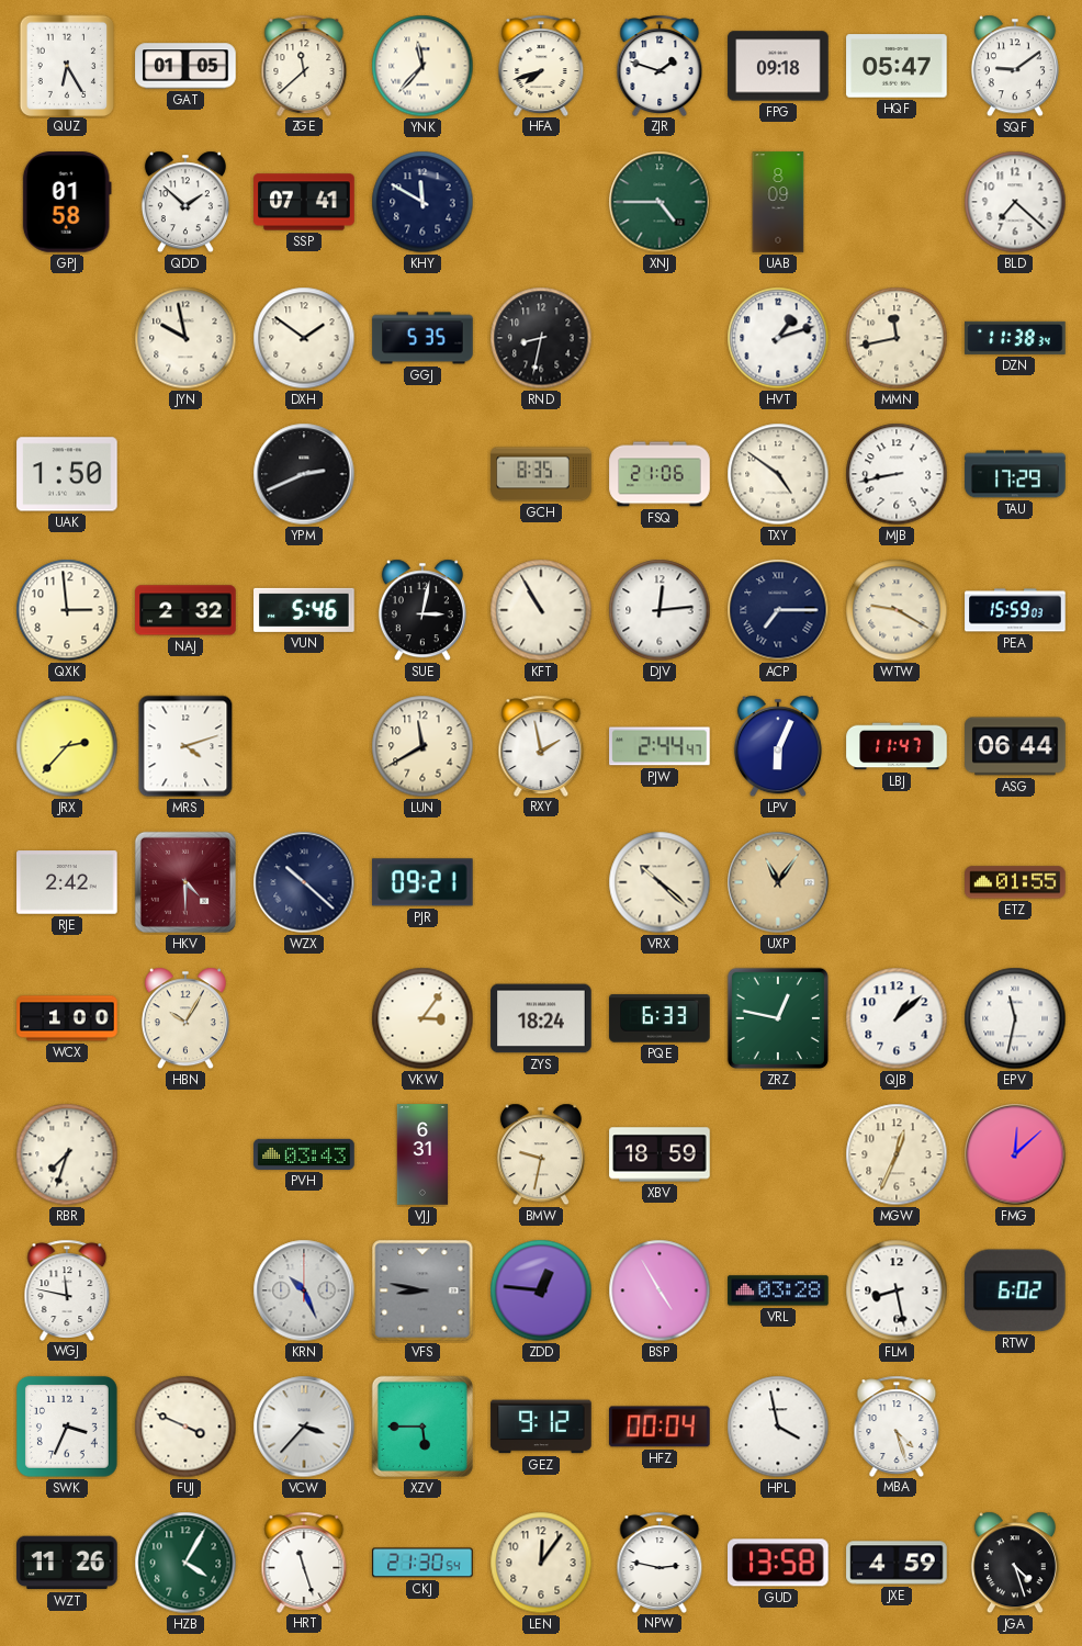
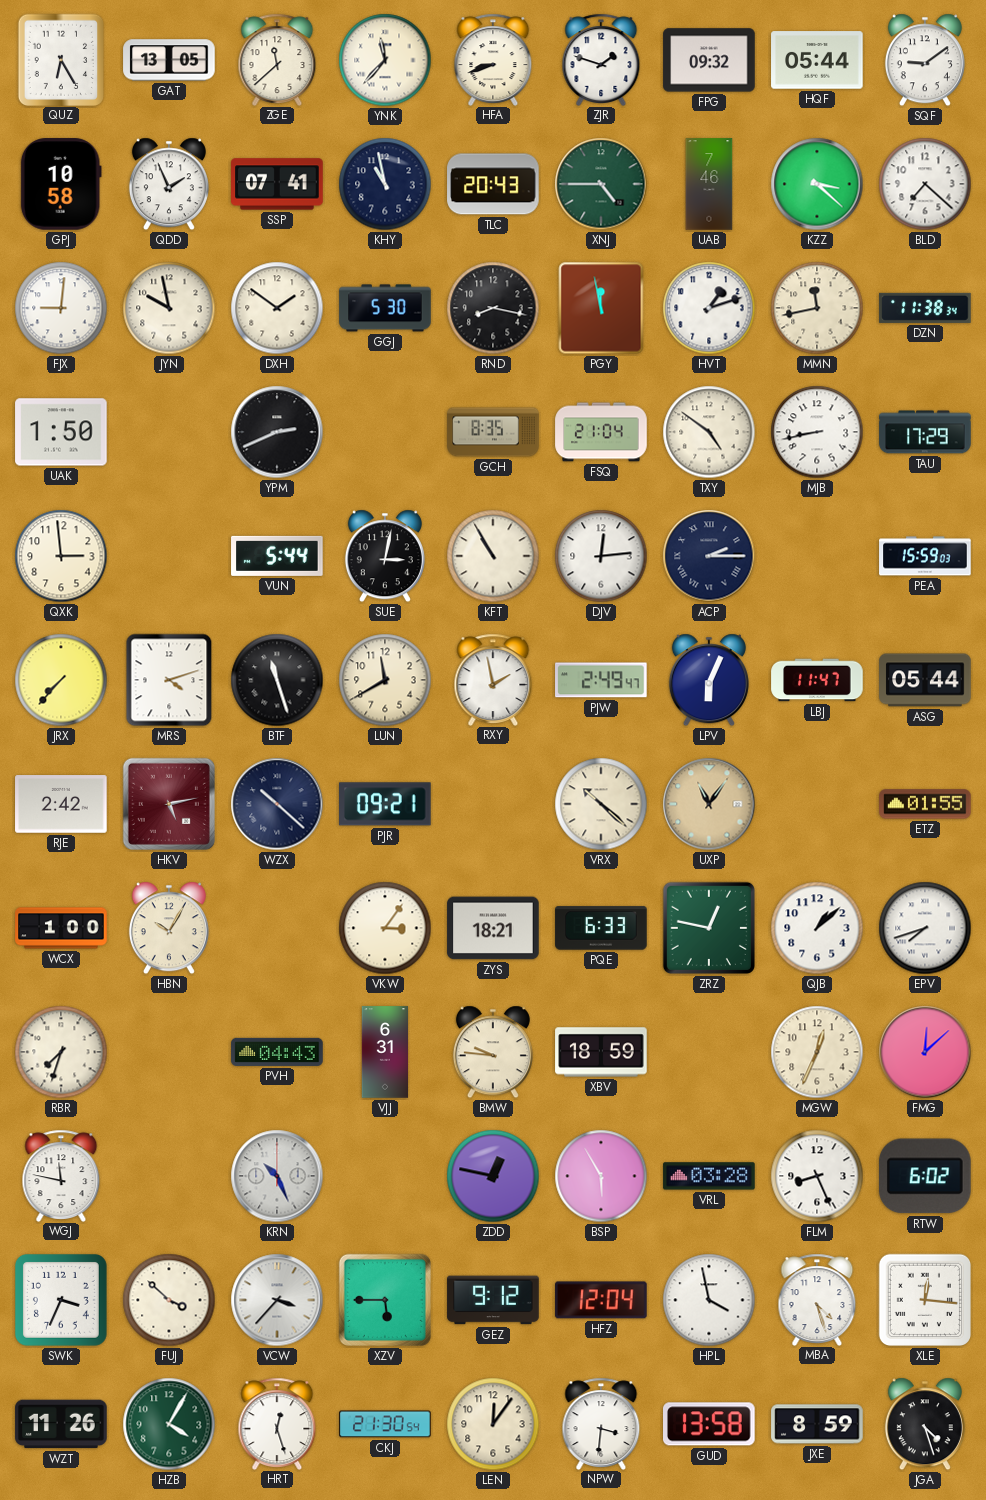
GAT: 01:05 -> 13:05
HFA: 7:42 -> 8:42
FPG: 09:18 -> 09:32
HQF: 05:47 -> 05:44
GPJ: 01:58 -> 10:58
QDD: 1:52 -> 1:56
KHY: 11:50 -> 10:58
TLC: none -> 20:43
UAB: 8:09 -> 7:46
KZZ: none -> 3:22
FJX: none -> 9:01
GGJ: 5:35 -> 5:30
RND: 8:32 -> 8:17
PGY: none -> 11:58
FSQ: 21:06 -> 21:04
NAJ: 2:32 -> none
VUN: 5:46 -> 5:44
ACP: 7:15 -> 2:15
WTW: 9:20 -> none
JRX: 2:37 -> 7:37
BTF: none -> 11:27
PJW: 2:44 -> 2:49
ASG: 06:44 -> 05:44
HKV: 4:30 -> 5:13
ZYS: 18:24 -> 18:21
EPV: 11:32 -> 7:42
PVH: 03:43 -> 04:43
BMW: 9:32 -> 9:46
VFS: 8:47 -> none
ZDD: 12:46 -> 12:47
BSP: 4:55 -> 5:55
FLM: 8:28 -> 8:26
FUJ: 3:49 -> 3:52
HFZ: 00:04 -> 12:04
XLE: none -> 12:16
HRT: 11:27 -> 12:27
NPW: 2:47 -> 3:31
JXE: 4:59 -> 8:59
